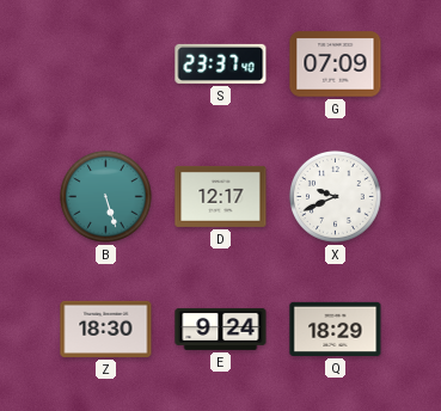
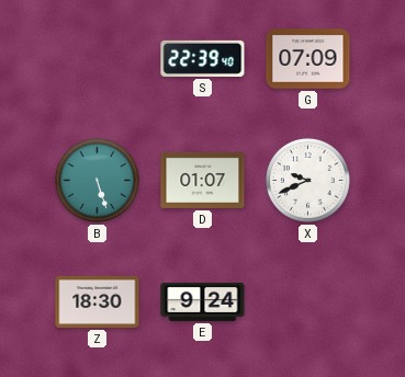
S: 23:37 -> 22:39
D: 12:17 -> 01:07
Q: 18:29 -> none
